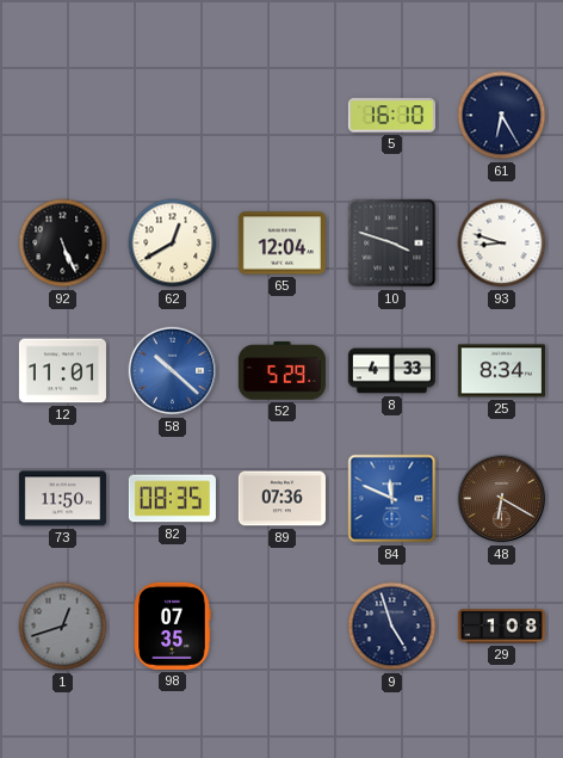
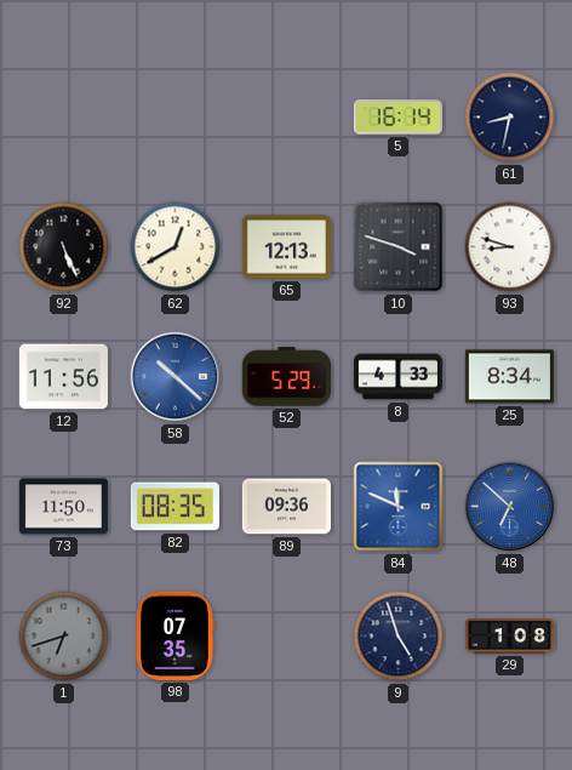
5: 16:10 -> 16:14
61: 6:25 -> 8:32
65: 12:04 -> 12:13
12: 11:01 -> 11:56
89: 07:36 -> 09:36
48: 6:20 -> 6:52
48 dial: brown -> blue
1: 12:42 -> 6:42
